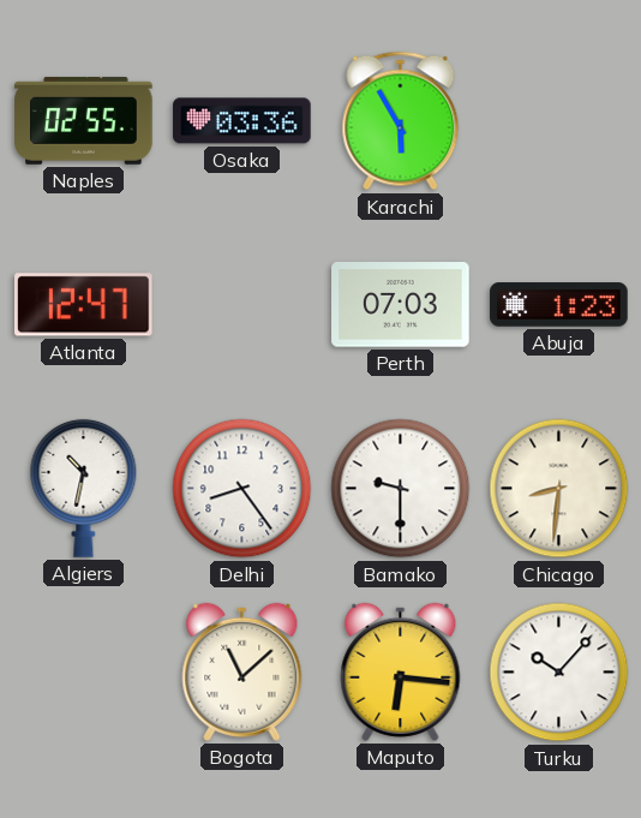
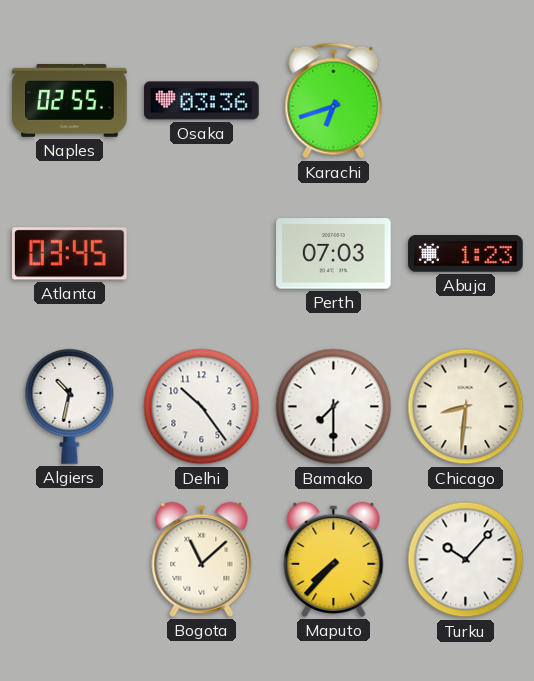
Karachi: 5:55 -> 6:42
Atlanta: 12:47 -> 03:45
Delhi: 8:24 -> 10:24
Bamako: 9:30 -> 7:30
Maputo: 6:16 -> 7:37
